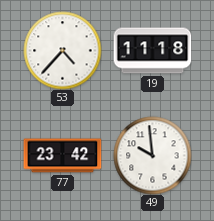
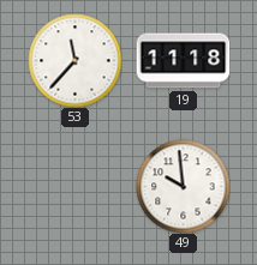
53: 4:37 -> 11:37
77: 23:42 -> none
